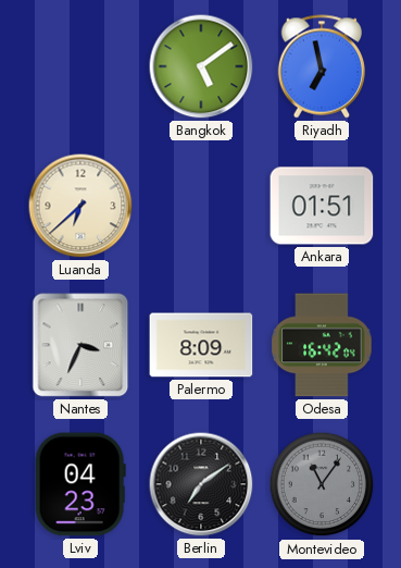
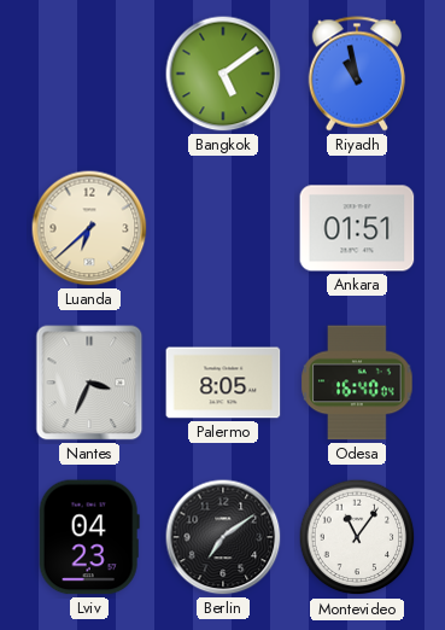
Riyadh: 6:58 -> 10:58
Palermo: 8:09 -> 8:05
Odesa: 16:42 -> 16:40
Montevideo dial: grey -> white
